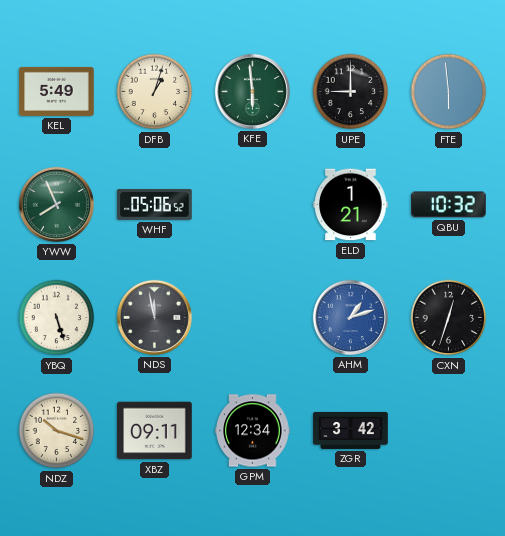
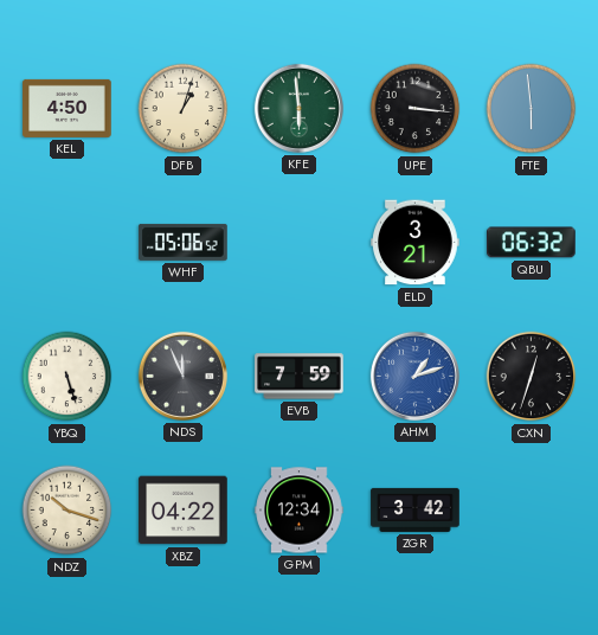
KEL: 5:49 -> 4:50
UPE: 9:00 -> 3:16
YWW: 7:56 -> none
ELD: 1:21 -> 3:21
QBU: 10:32 -> 06:32
NDS: 11:58 -> 11:56
EVB: none -> 7:59
XBZ: 09:11 -> 04:22
